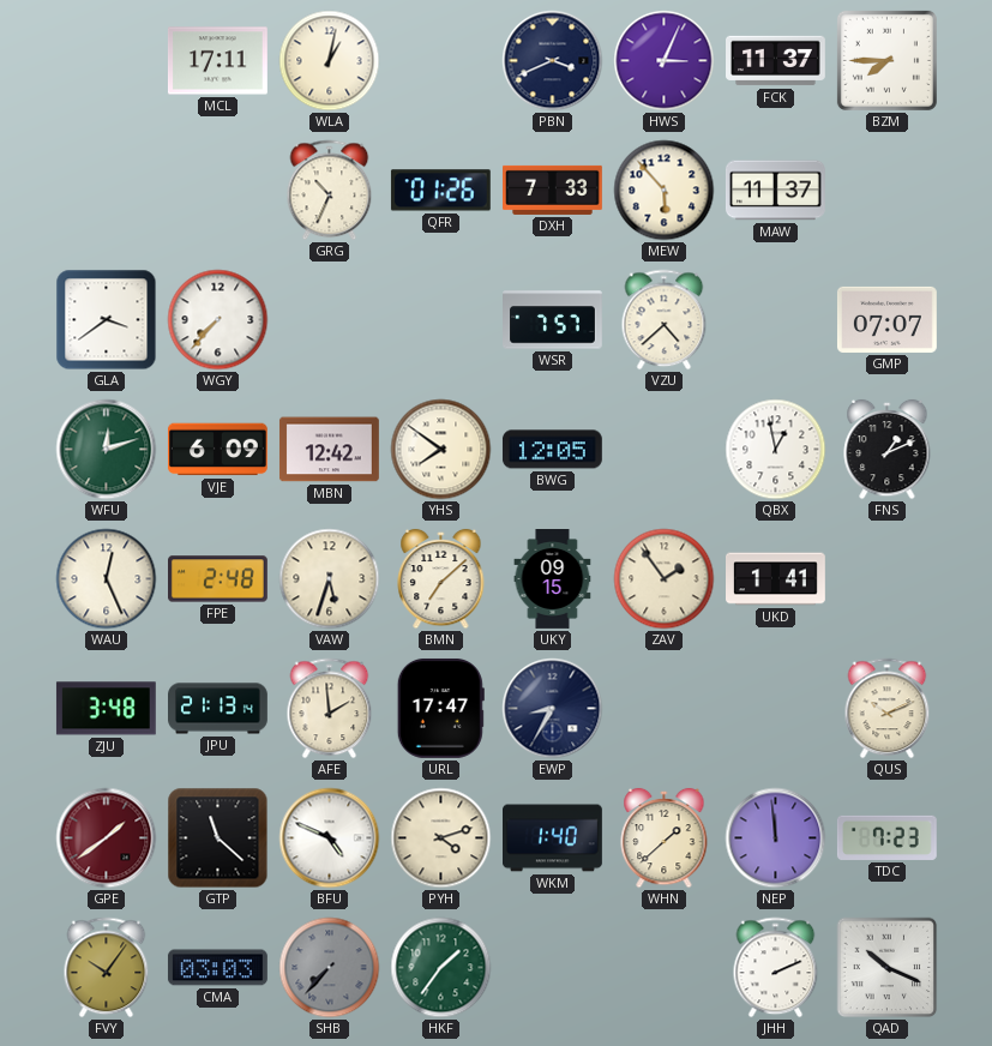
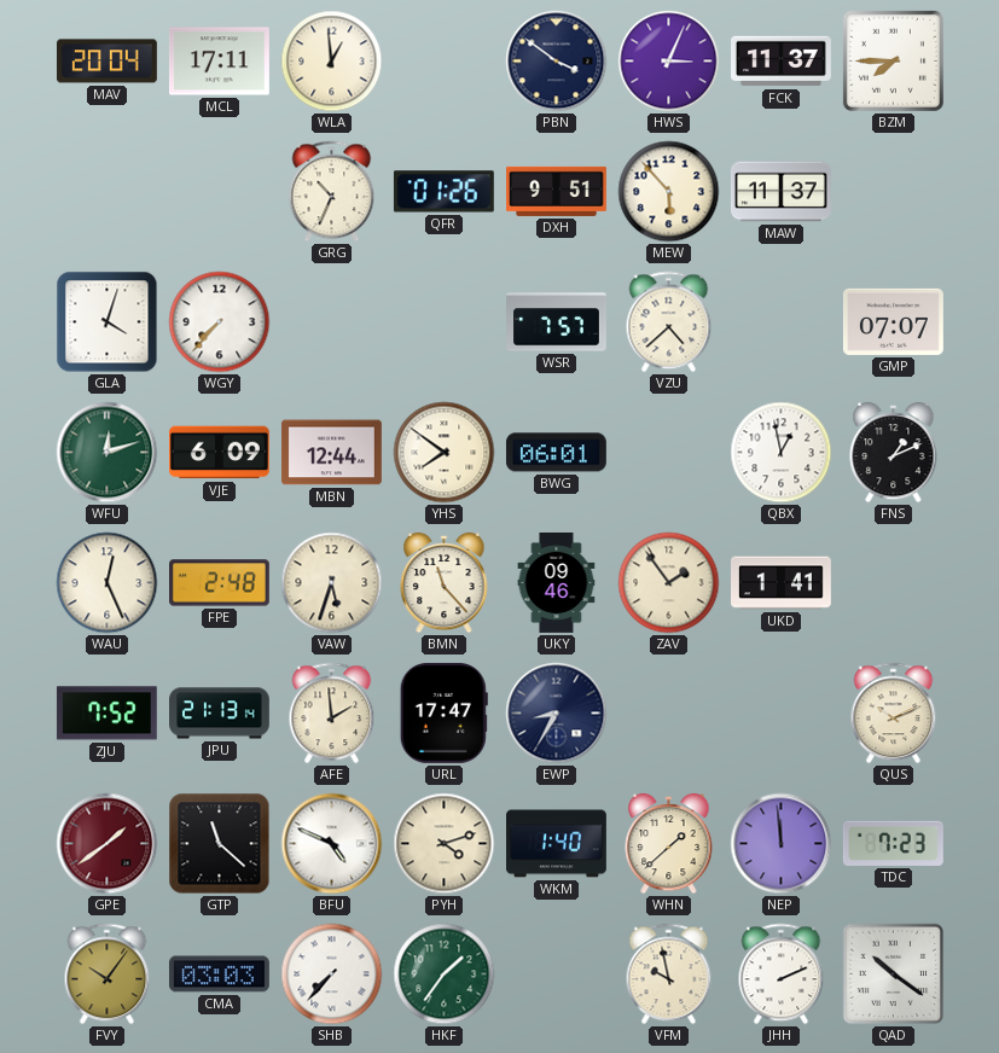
MAV: none -> 20:04
WLA: 1:02 -> 12:59
PBN: 3:41 -> 3:51
DXH: 7:33 -> 9:51
GLA: 3:39 -> 4:03
MBN: 12:42 -> 12:44
BWG: 12:05 -> 06:01
BMN: 7:08 -> 11:23
UKY: 09:15 -> 09:46
ZJU: 3:48 -> 7:52
SHB dial: grey -> white
VFM: none -> 9:58
QAD: 10:19 -> 10:21
